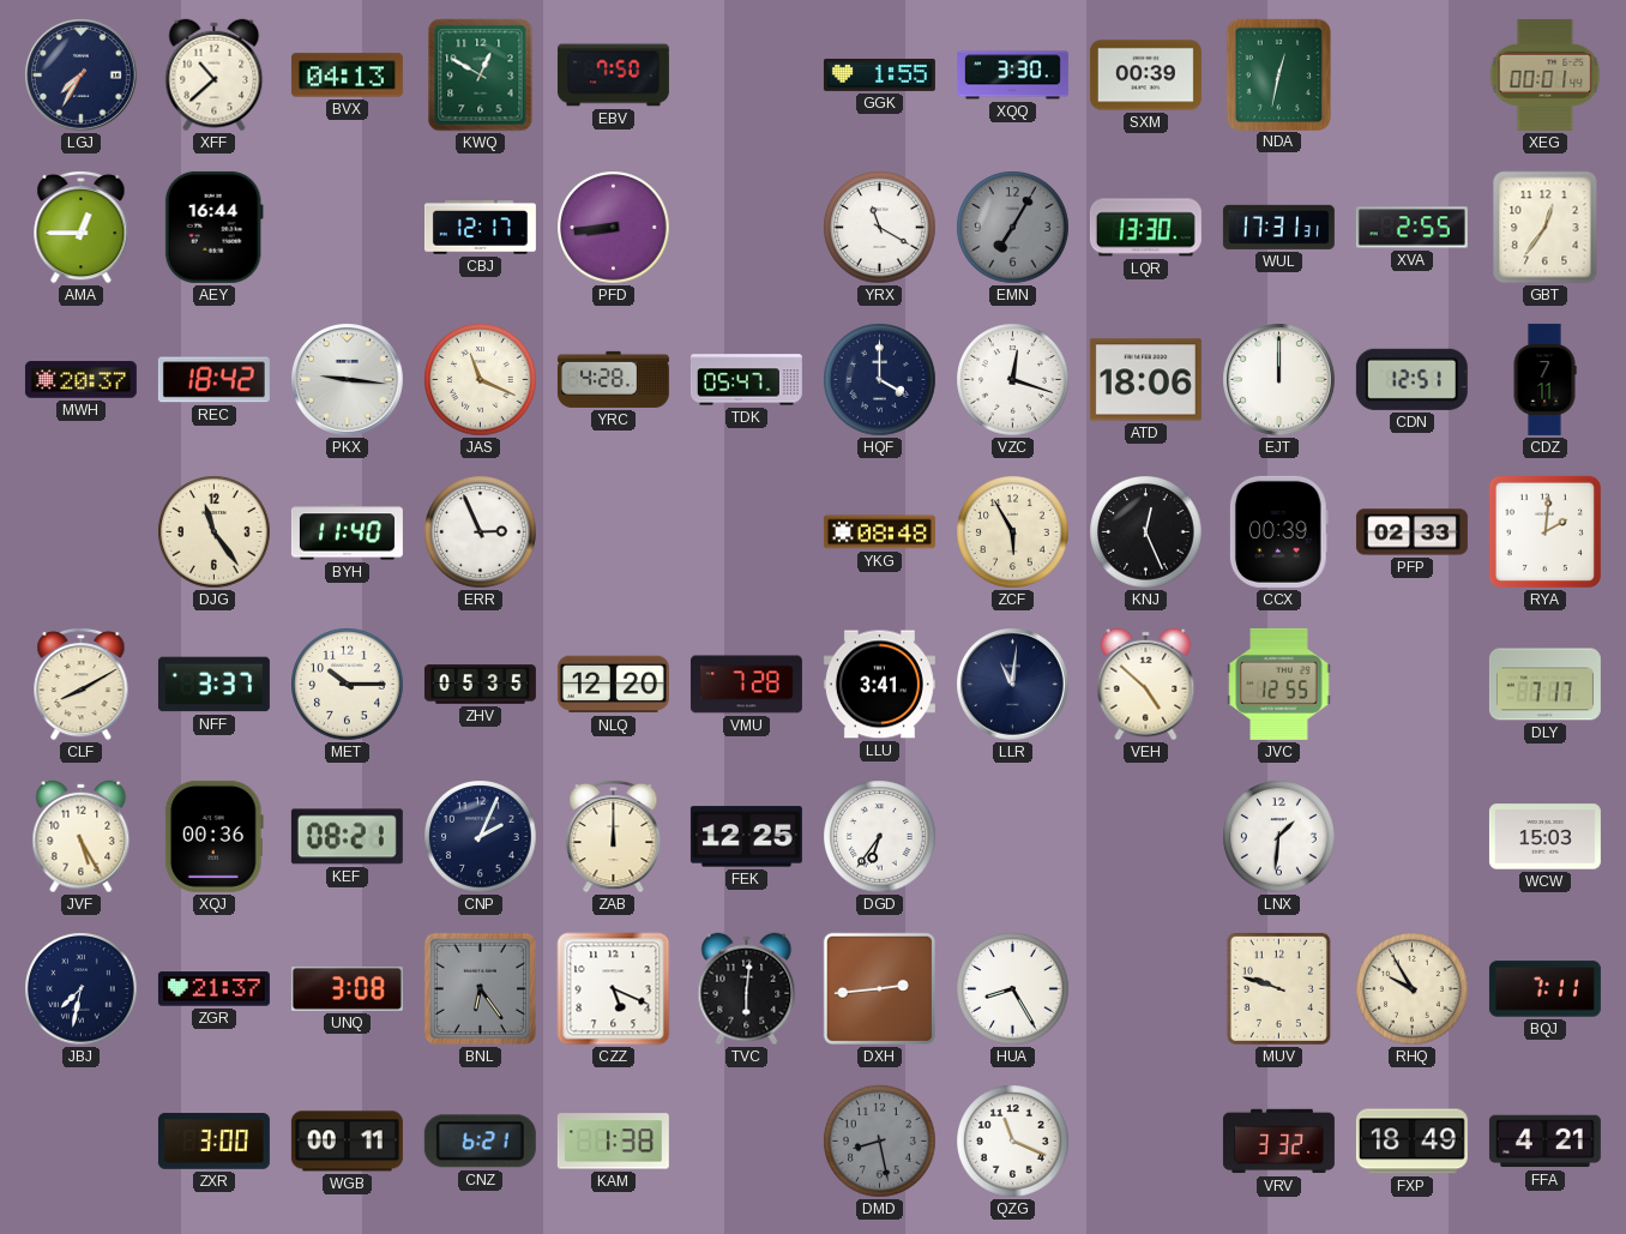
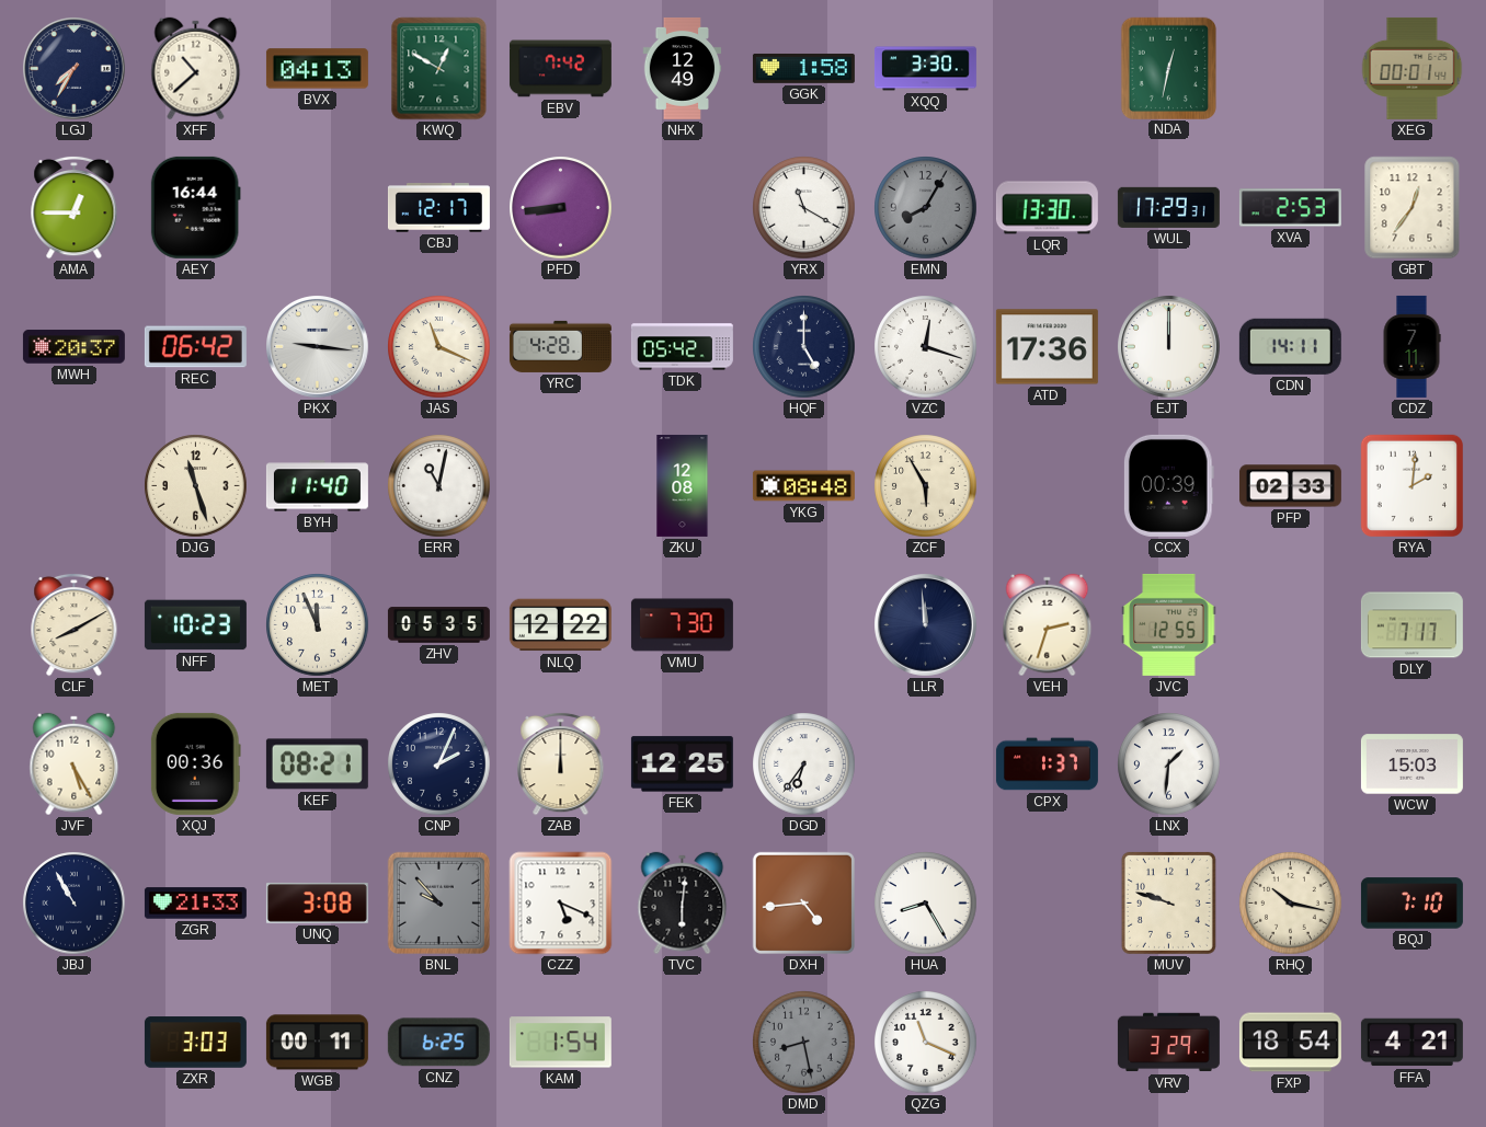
EBV: 7:50 -> 7:42
NHX: none -> 12:49
GGK: 1:55 -> 1:58
SXM: 00:39 -> none
EMN: 7:05 -> 8:05
WUL: 17:31 -> 17:29
XVA: 2:55 -> 2:53
REC: 18:42 -> 06:42
TDK: 05:47 -> 05:42
HQF: 4:00 -> 5:00
ATD: 18:06 -> 17:36
CDN: 12:51 -> 14:11
DJG: 11:24 -> 11:27
ERR: 2:56 -> 11:02
ZKU: none -> 12:08
KNJ: 12:26 -> none
NFF: 3:37 -> 10:23
MET: 10:15 -> 11:56
NLQ: 12:20 -> 12:22
VMU: 7:28 -> 7:30
LLU: 3:41 -> none
LLR: 11:01 -> 11:59
VEH: 4:52 -> 2:33
CPX: none -> 1:37
JBJ: 7:32 -> 10:55
ZGR: 21:37 -> 21:33
BNL: 6:24 -> 9:53
DXH: 2:44 -> 4:44
RHQ: 9:55 -> 10:17
BQJ: 7:11 -> 7:10
ZXR: 3:00 -> 3:03
CNZ: 6:21 -> 6:25
KAM: 1:38 -> 1:54
VRV: 3:32 -> 3:29
FXP: 18:49 -> 18:54
